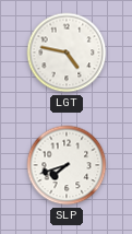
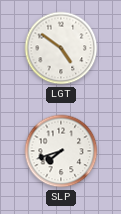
LGT: 4:47 -> 4:51
